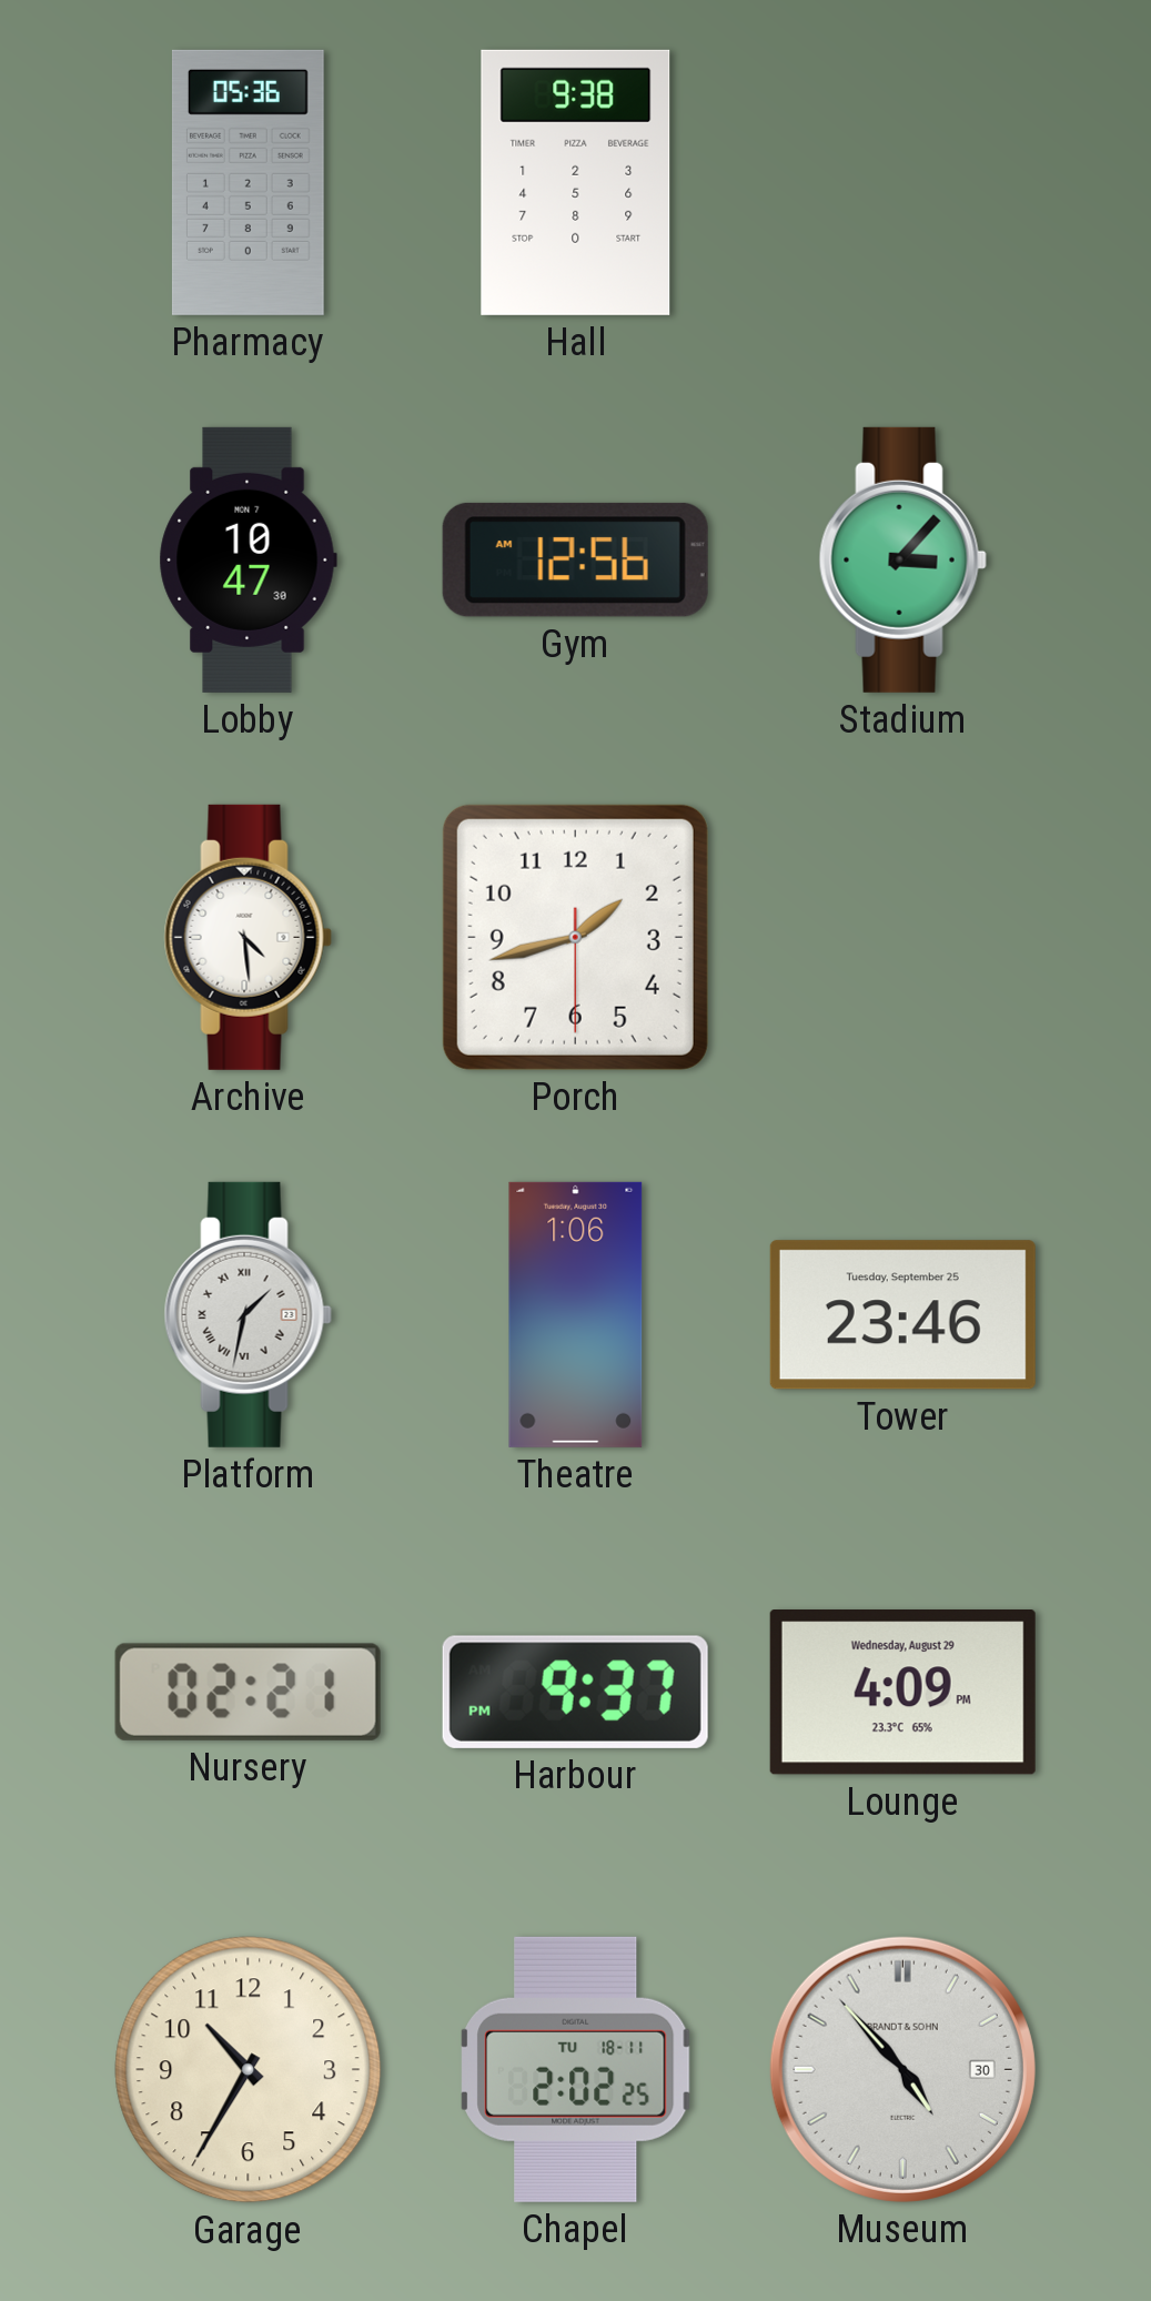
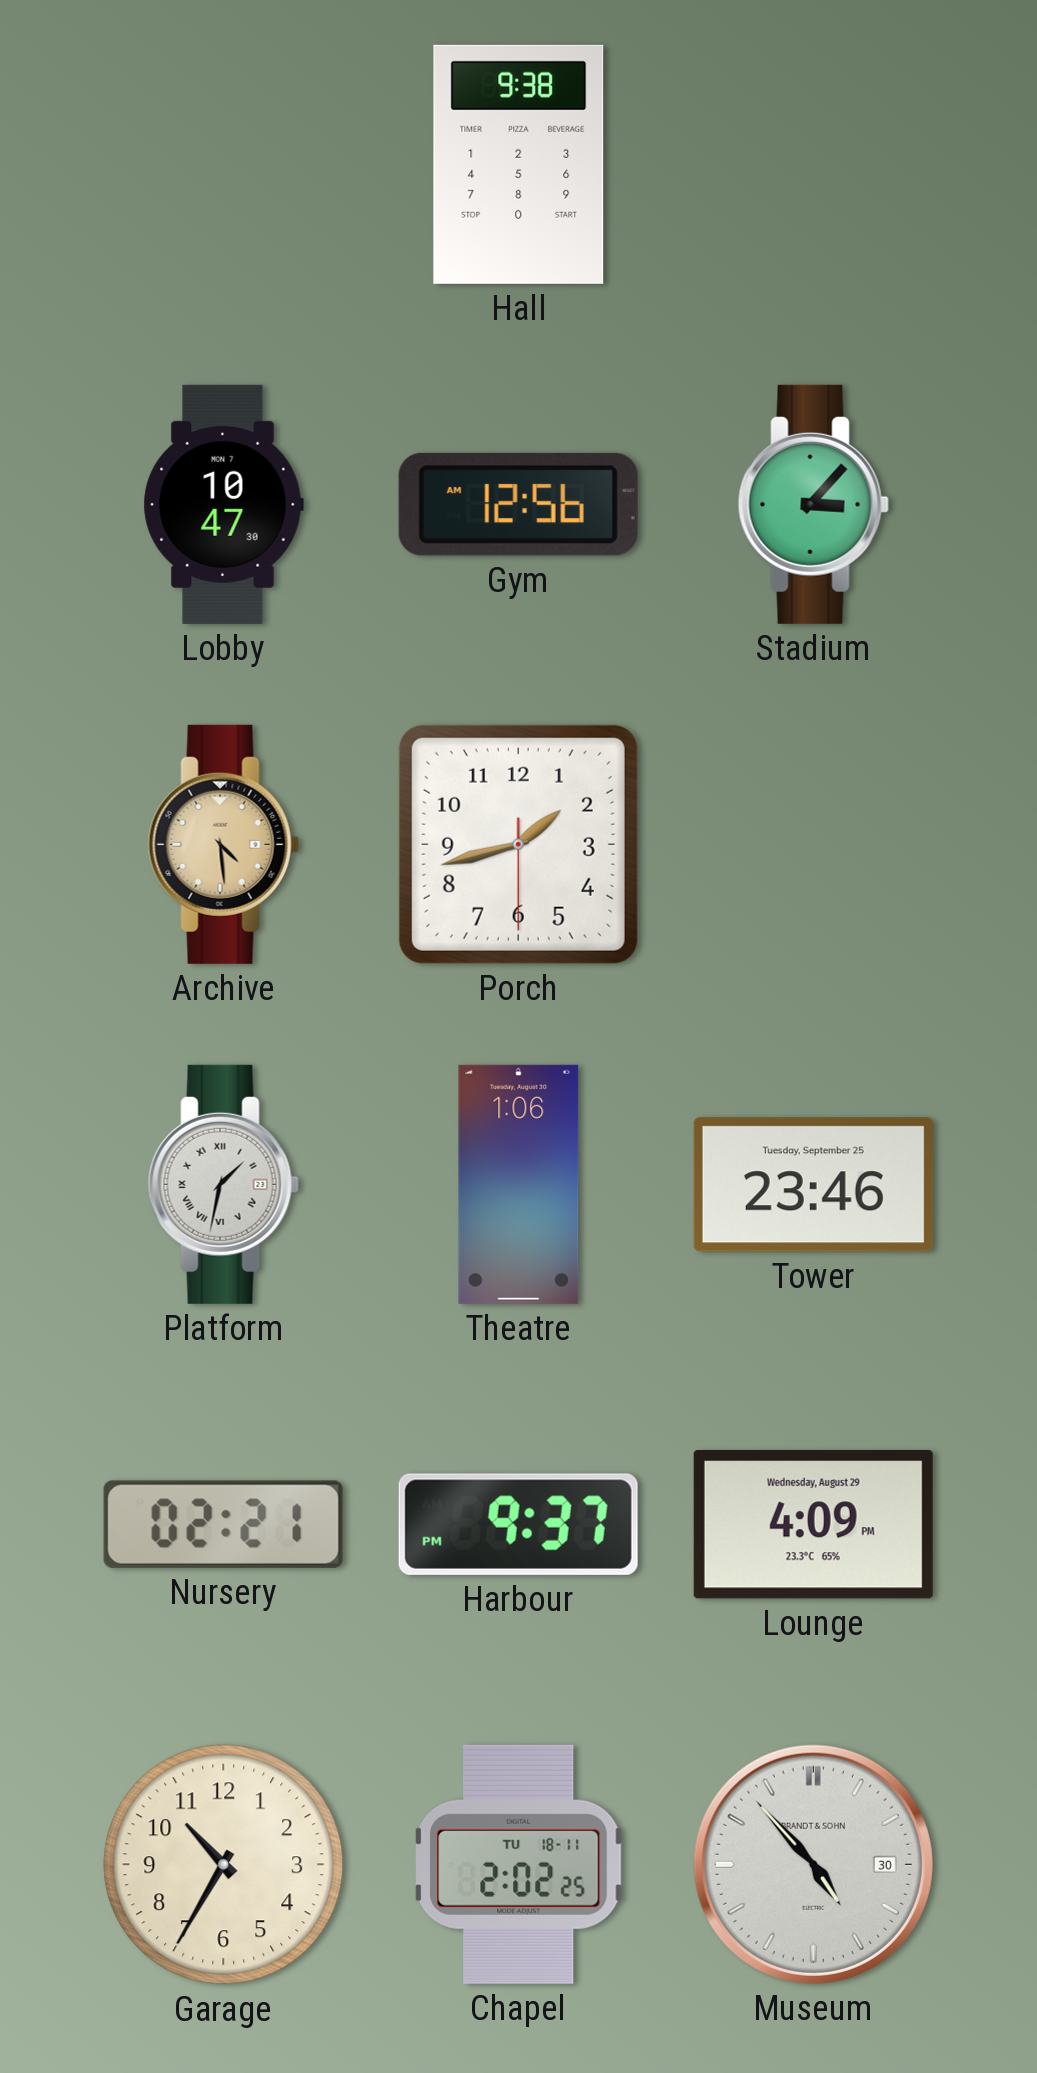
Pharmacy: 05:36 -> none
Archive dial: white -> champagne
